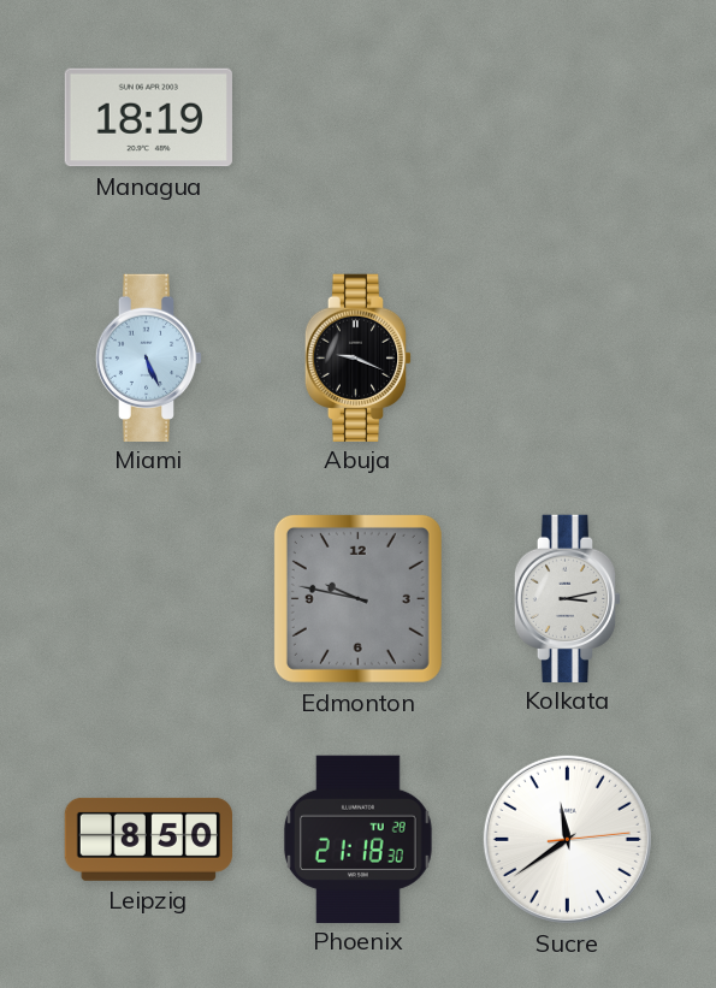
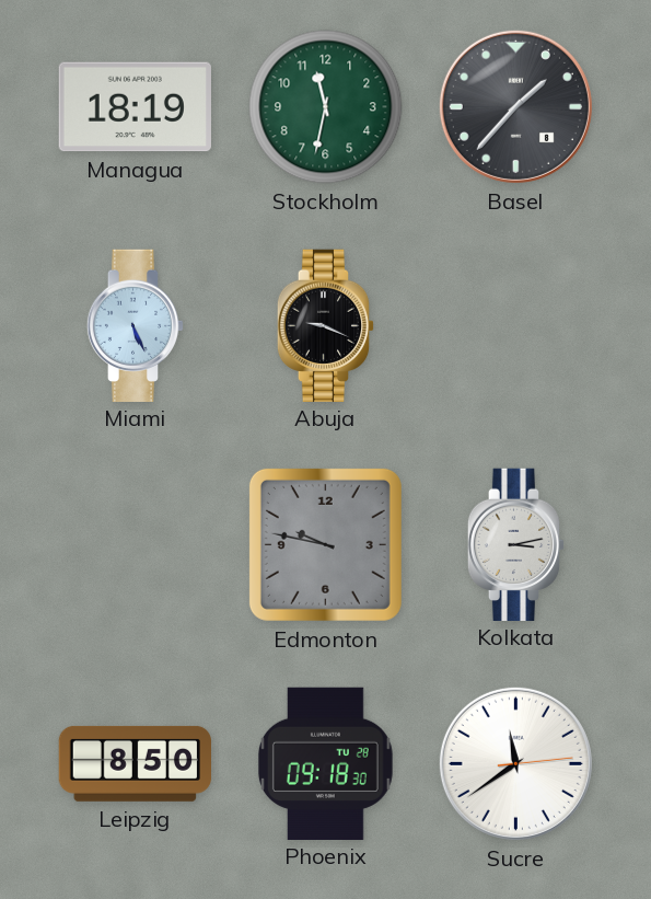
Stockholm: none -> 11:32
Basel: none -> 1:37
Phoenix: 21:18 -> 09:18
